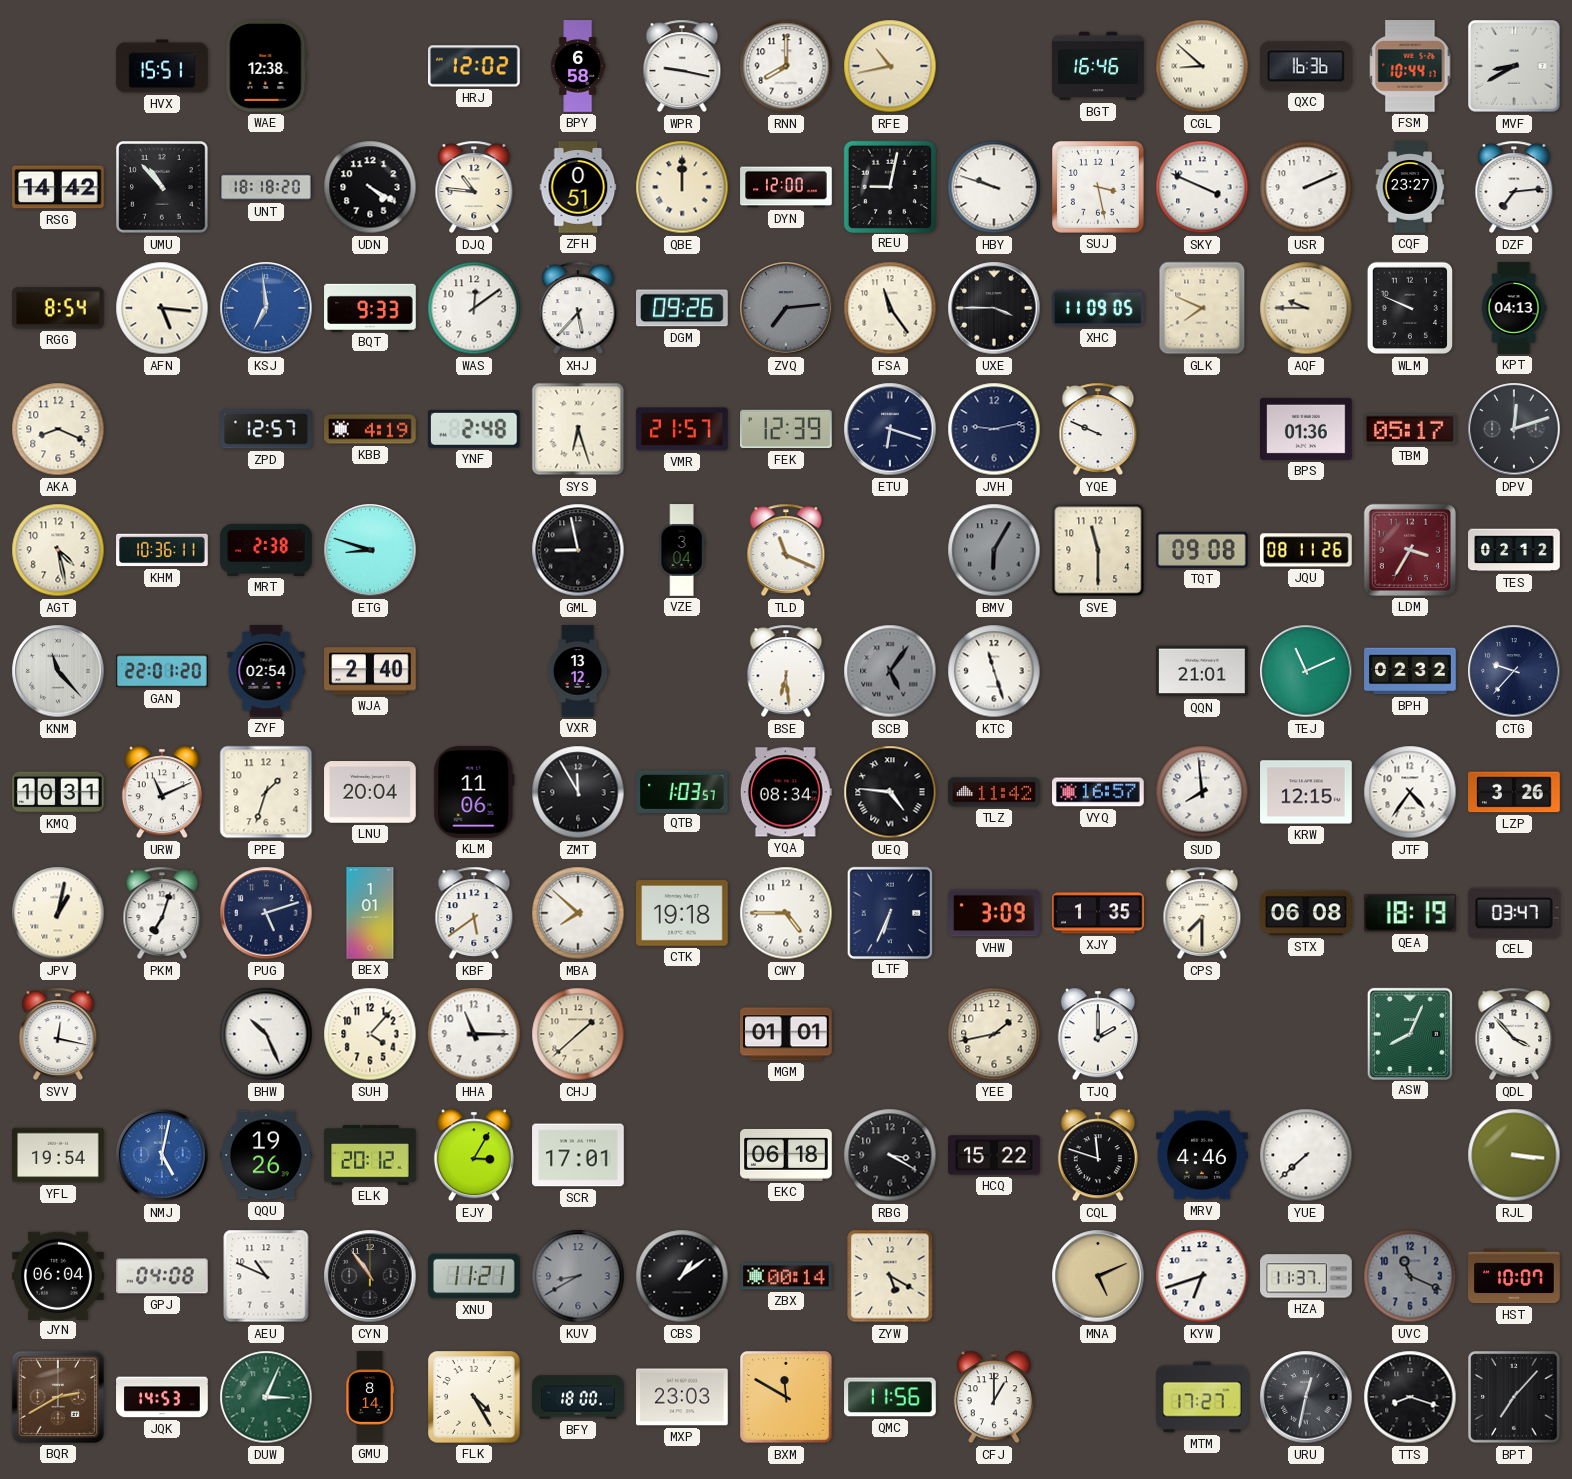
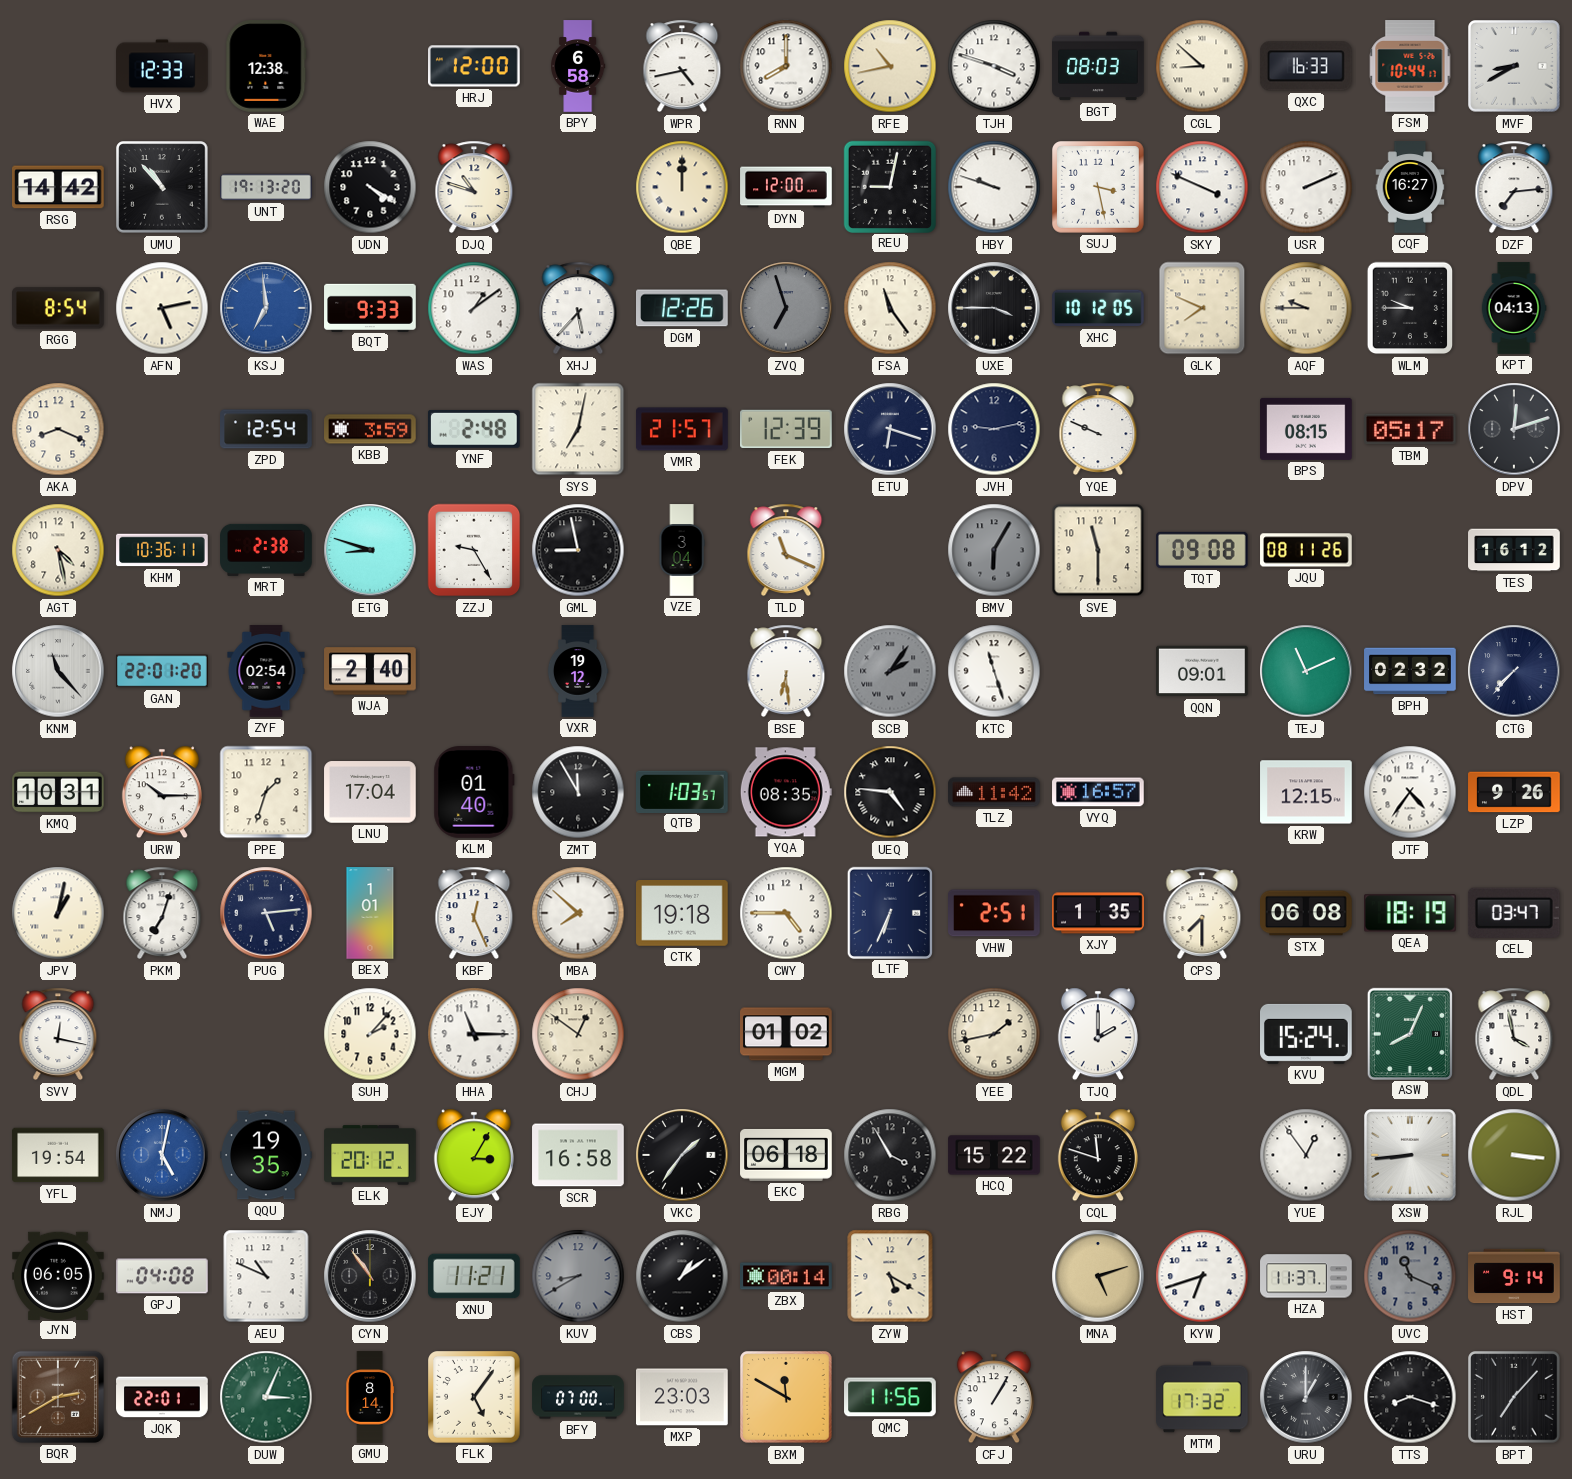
HVX: 15:51 -> 12:33
HRJ: 12:02 -> 12:00
WPR: 9:17 -> 4:43
TJH: none -> 3:48
BGT: 16:46 -> 08:03
QXC: 16:36 -> 16:33
UNT: 18:18 -> 19:13
DJQ: 10:46 -> 10:48
ZFH: 0:51 -> none
CQF: 23:27 -> 16:27
AFN: 5:16 -> 5:13
WAS: 12:09 -> 1:09
DGM: 09:26 -> 12:26
ZVQ: 7:14 -> 6:57
XHC: 11:09 -> 10:12
WLM: 9:49 -> 9:45
ZPD: 12:57 -> 12:54
KBB: 4:19 -> 3:59
SYS: 6:27 -> 7:02
BPS: 01:36 -> 08:15
ZZJ: none -> 9:25
LDM: 3:35 -> none
TES: 02:12 -> 16:12
VXR: 13:12 -> 19:12
SCB: 5:06 -> 2:06
QQN: 21:01 -> 09:01
CTG: 9:37 -> 7:37
URW: 11:11 -> 10:15
LNU: 20:04 -> 17:04
KLM: 11:06 -> 01:40
YQA: 08:34 -> 08:35
SUD: 7:59 -> none
LZP: 3:26 -> 9:26
PUG: 5:12 -> 5:14
KBF: 5:39 -> 12:26
VHW: 3:09 -> 2:51
BHW: 10:26 -> none
SUH: 4:07 -> 2:07
CHJ: 1:38 -> 12:51
MGM: 01:01 -> 01:02
KVU: none -> 15:24
QDL: 3:53 -> 3:58
QQU: 19:26 -> 19:35
SCR: 17:01 -> 16:58
VKC: none -> 1:36
RBG: 3:20 -> 3:55
MRV: 4:46 -> none
YUE: 7:38 -> 12:54
XSW: none -> 8:44
JYN: 06:04 -> 06:05
MNA: 5:11 -> 5:12
HST: 10:07 -> 9:14
JQK: 14:53 -> 22:01
FLK: 4:25 -> 5:06
BFY: 18:00 -> 07:00
CFJ: 1:00 -> 1:05
MTM: 17:27 -> 17:32
URU: 12:32 -> 1:00
